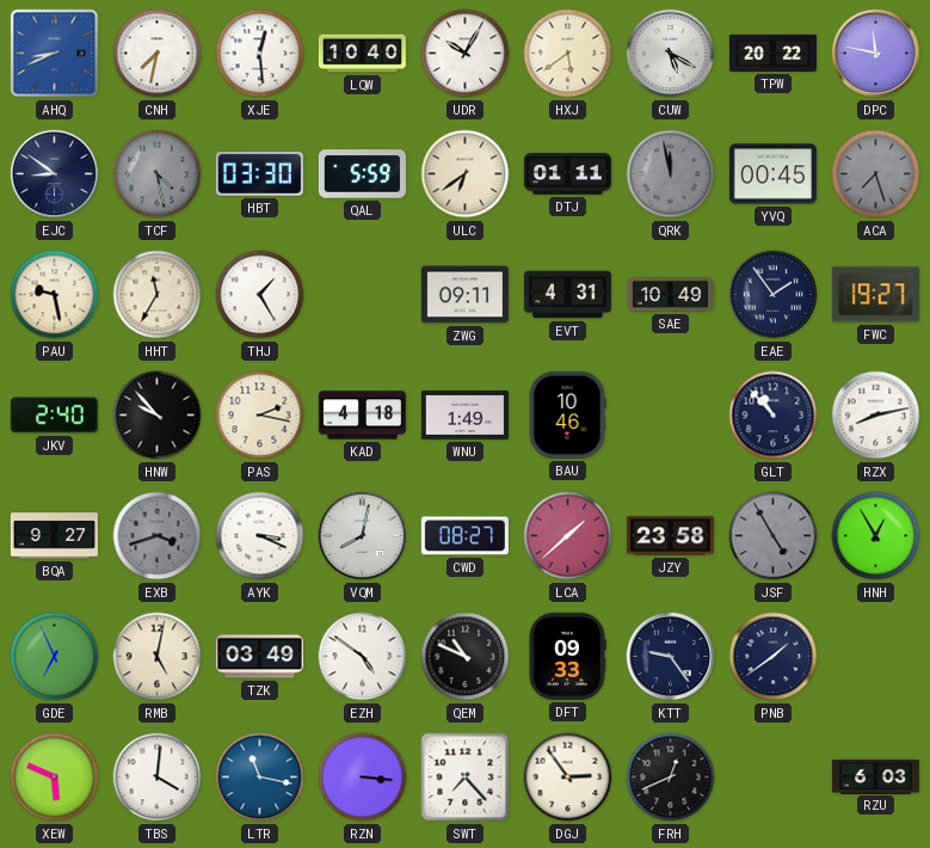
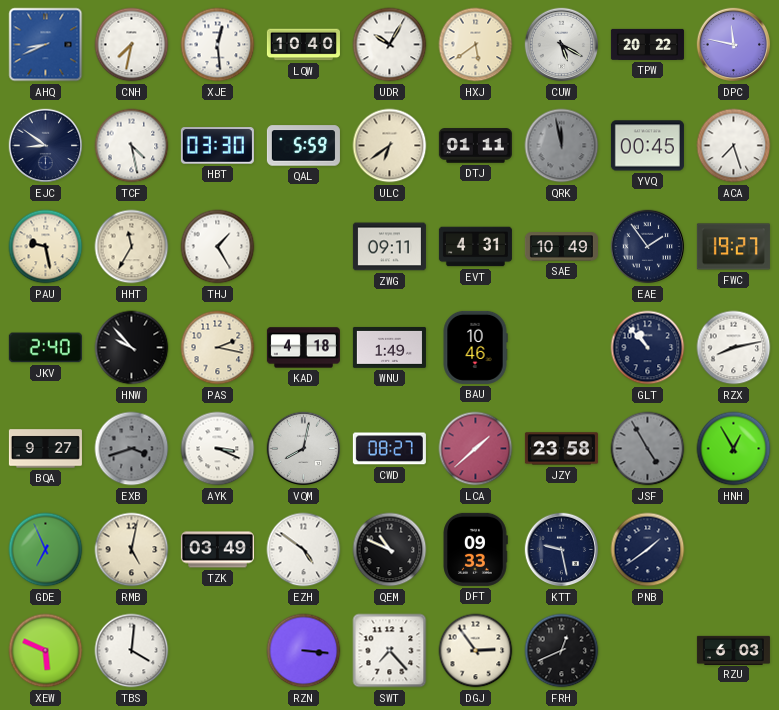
TCF dial: grey -> white
ACA dial: grey -> white
KTT: 9:24 -> 9:28
LTR: 11:17 -> none
